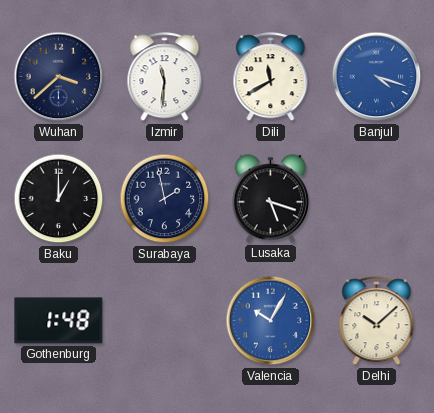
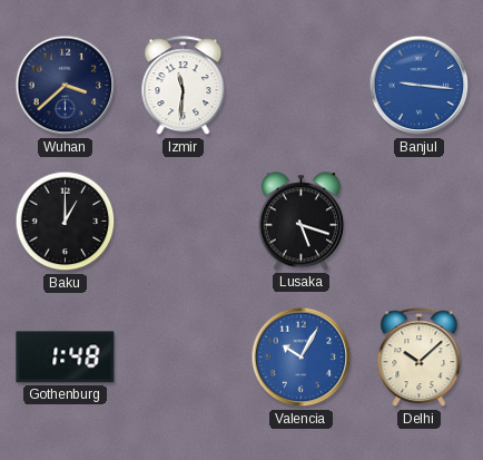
Dili: 11:40 -> none
Banjul: 4:18 -> 9:16
Surabaya: 1:58 -> none
